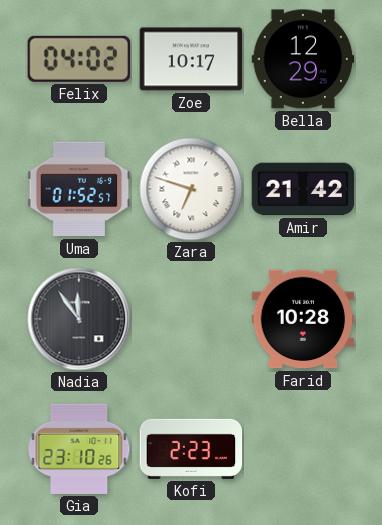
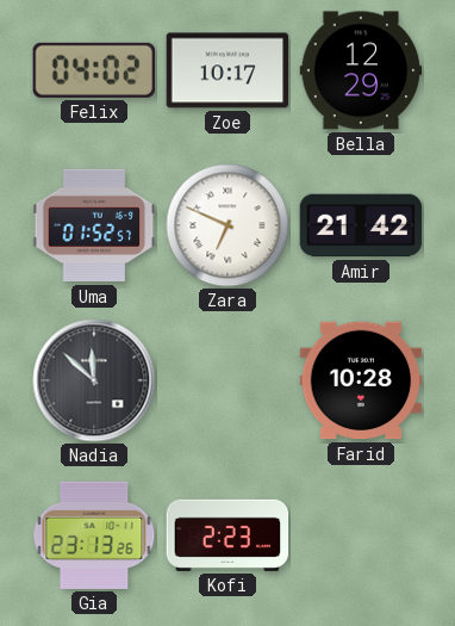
Zara: 6:48 -> 6:49
Nadia: 11:54 -> 11:52
Gia: 23:10 -> 23:13
